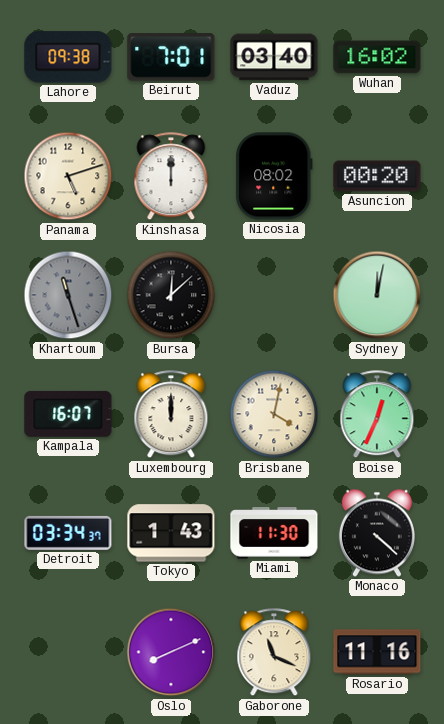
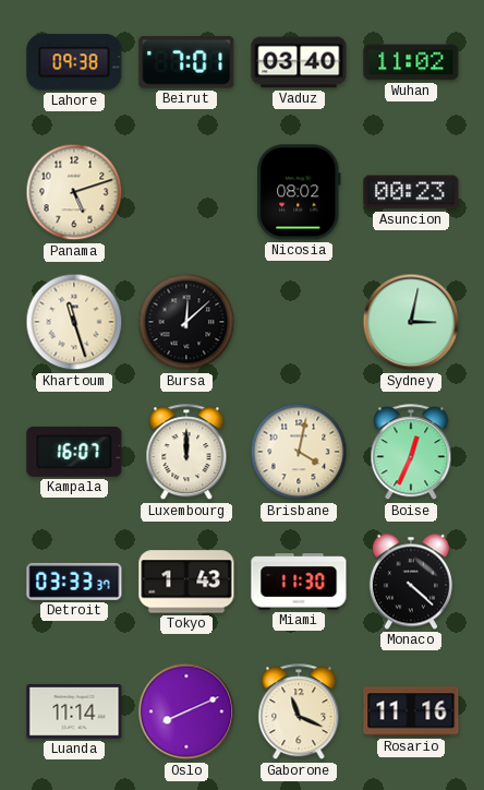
Wuhan: 16:02 -> 11:02
Kinshasa: 12:00 -> none
Asuncion: 00:20 -> 00:23
Khartoum dial: grey -> cream
Sydney: 12:02 -> 3:02
Detroit: 03:34 -> 03:33
Luanda: none -> 11:14
